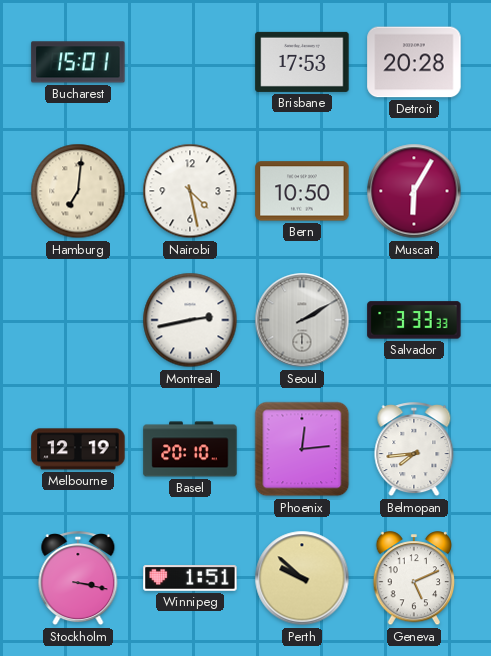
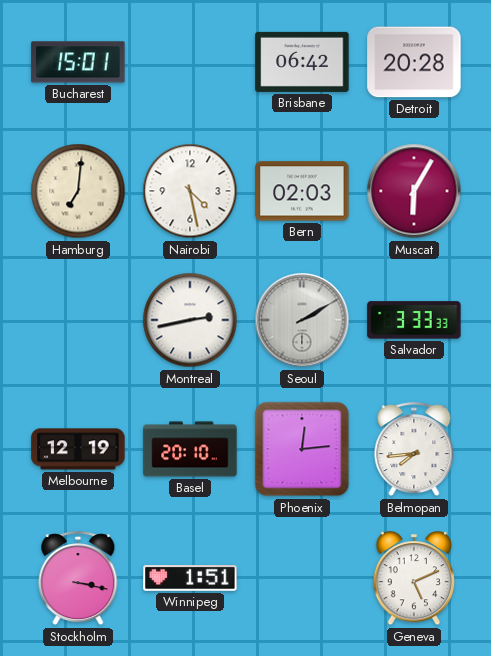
Brisbane: 17:53 -> 06:42
Bern: 10:50 -> 02:03
Perth: 9:52 -> none
